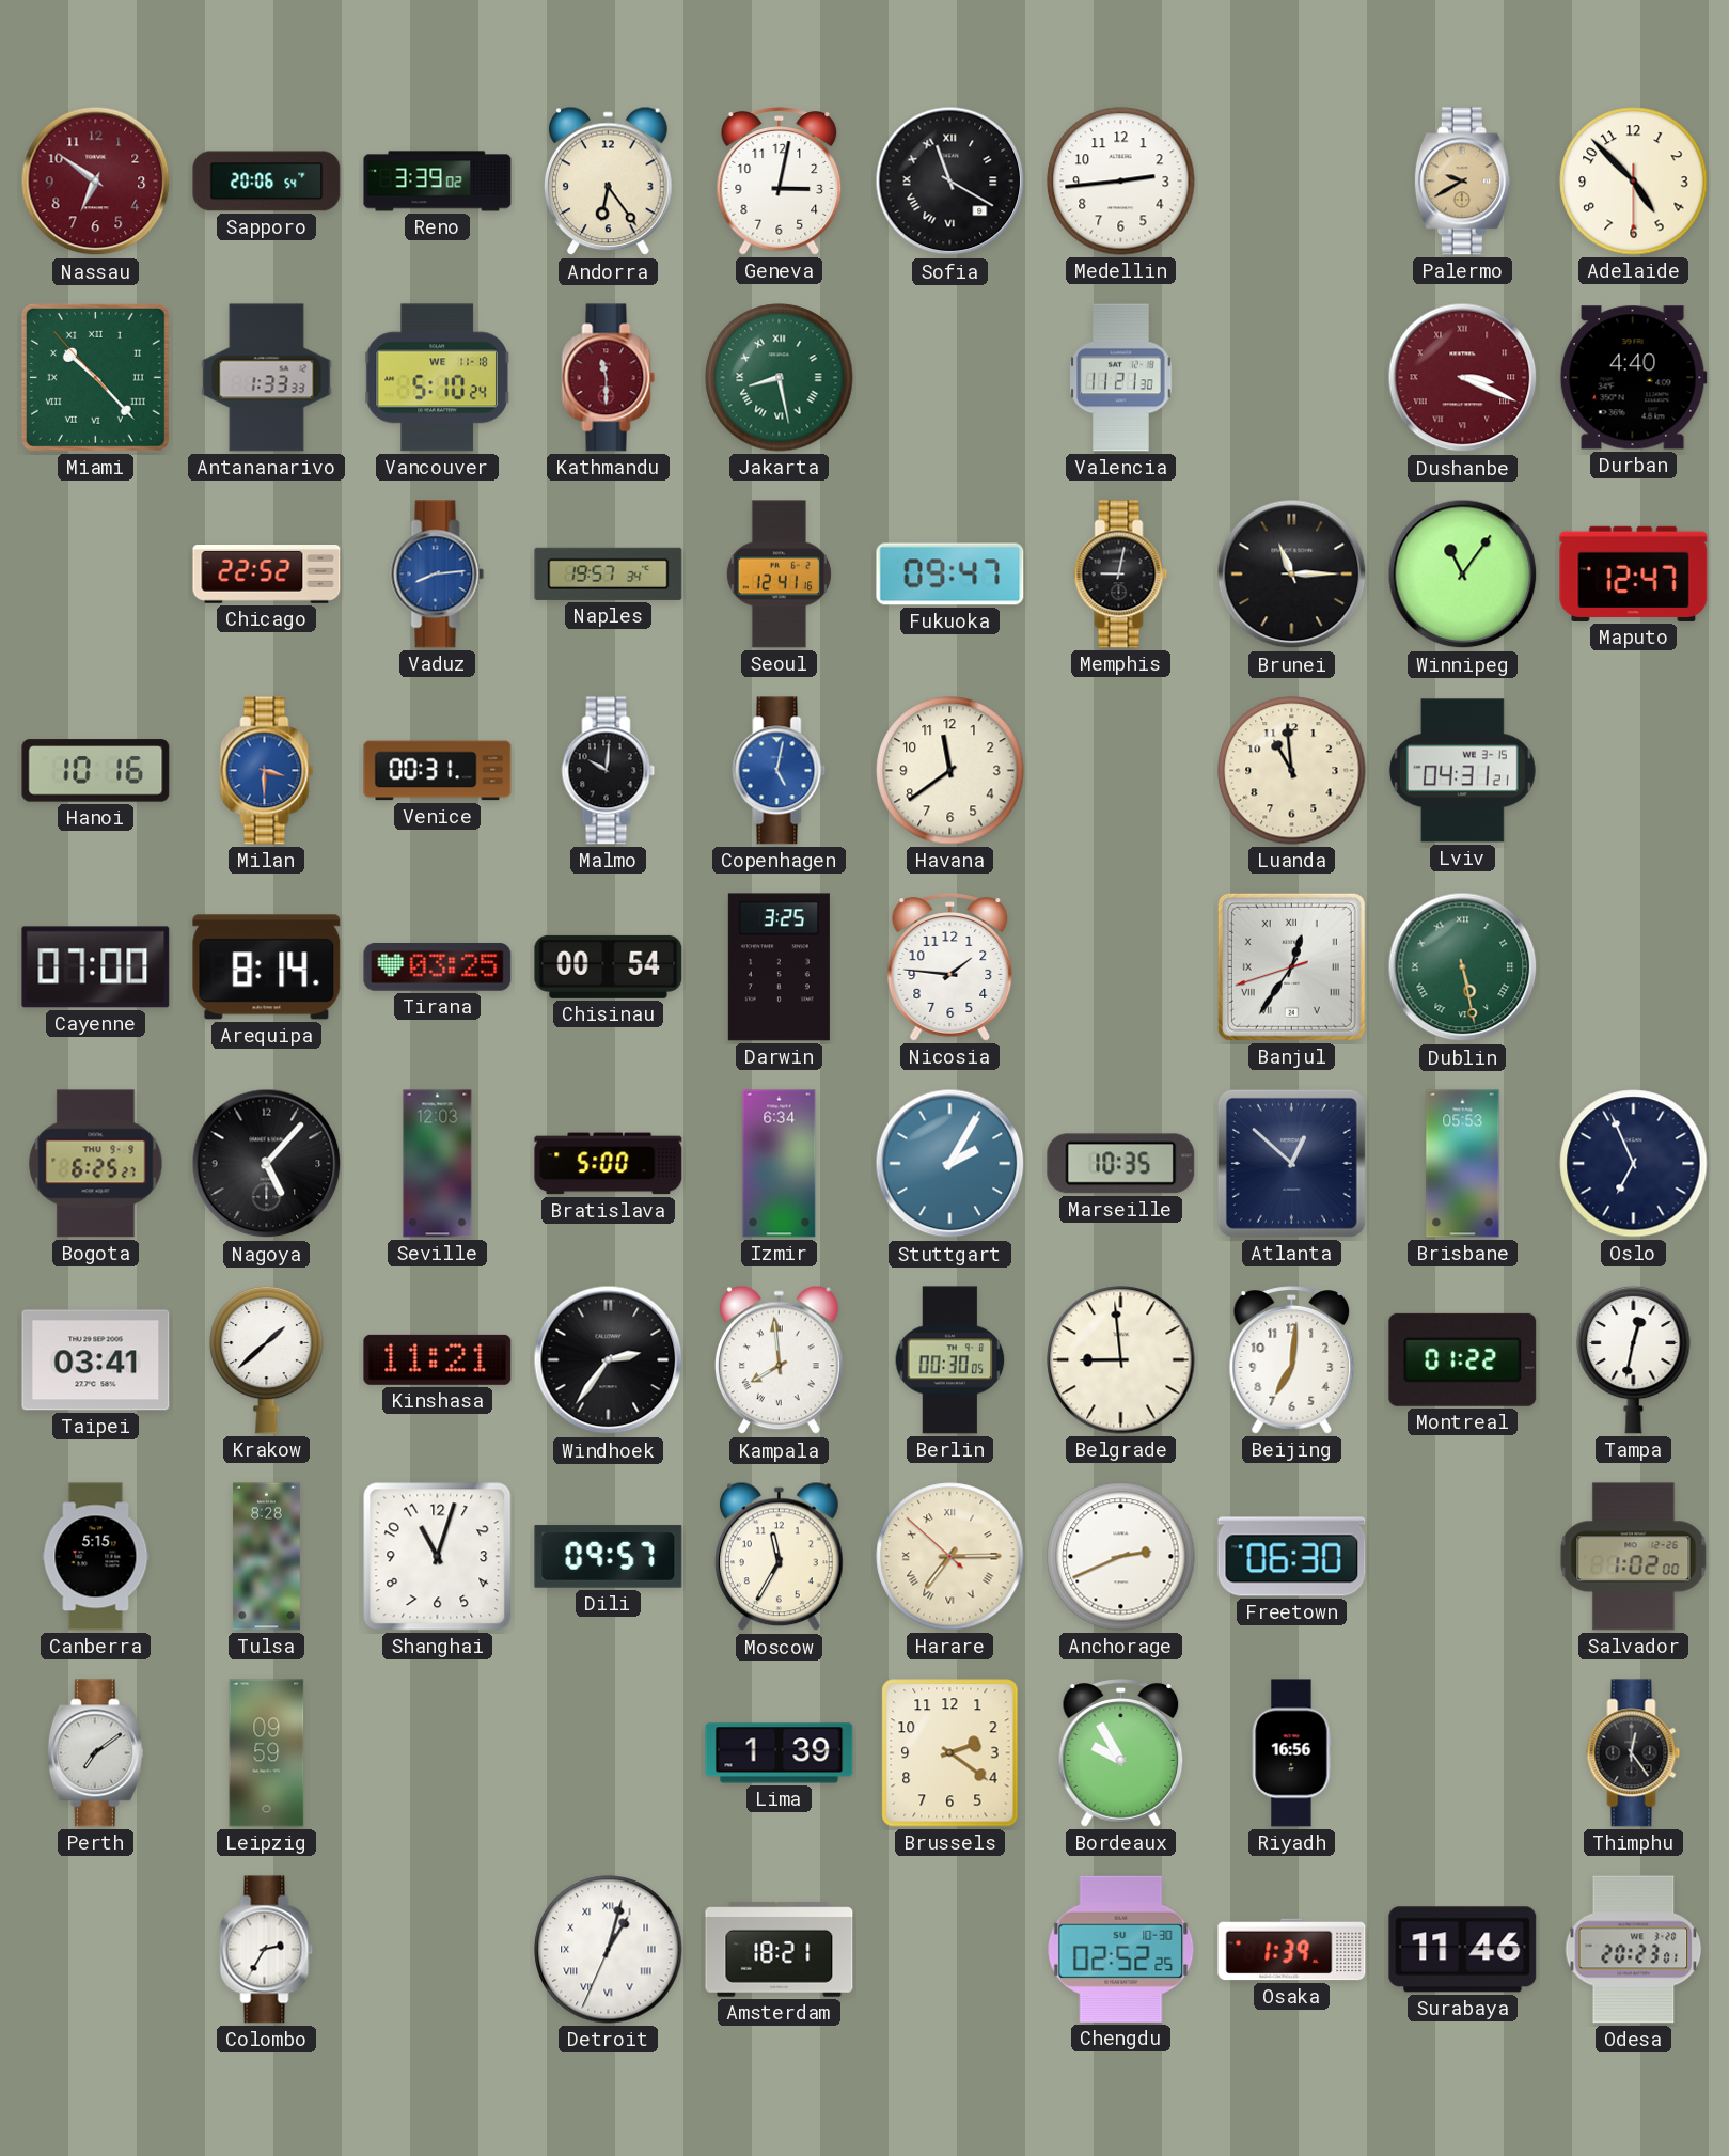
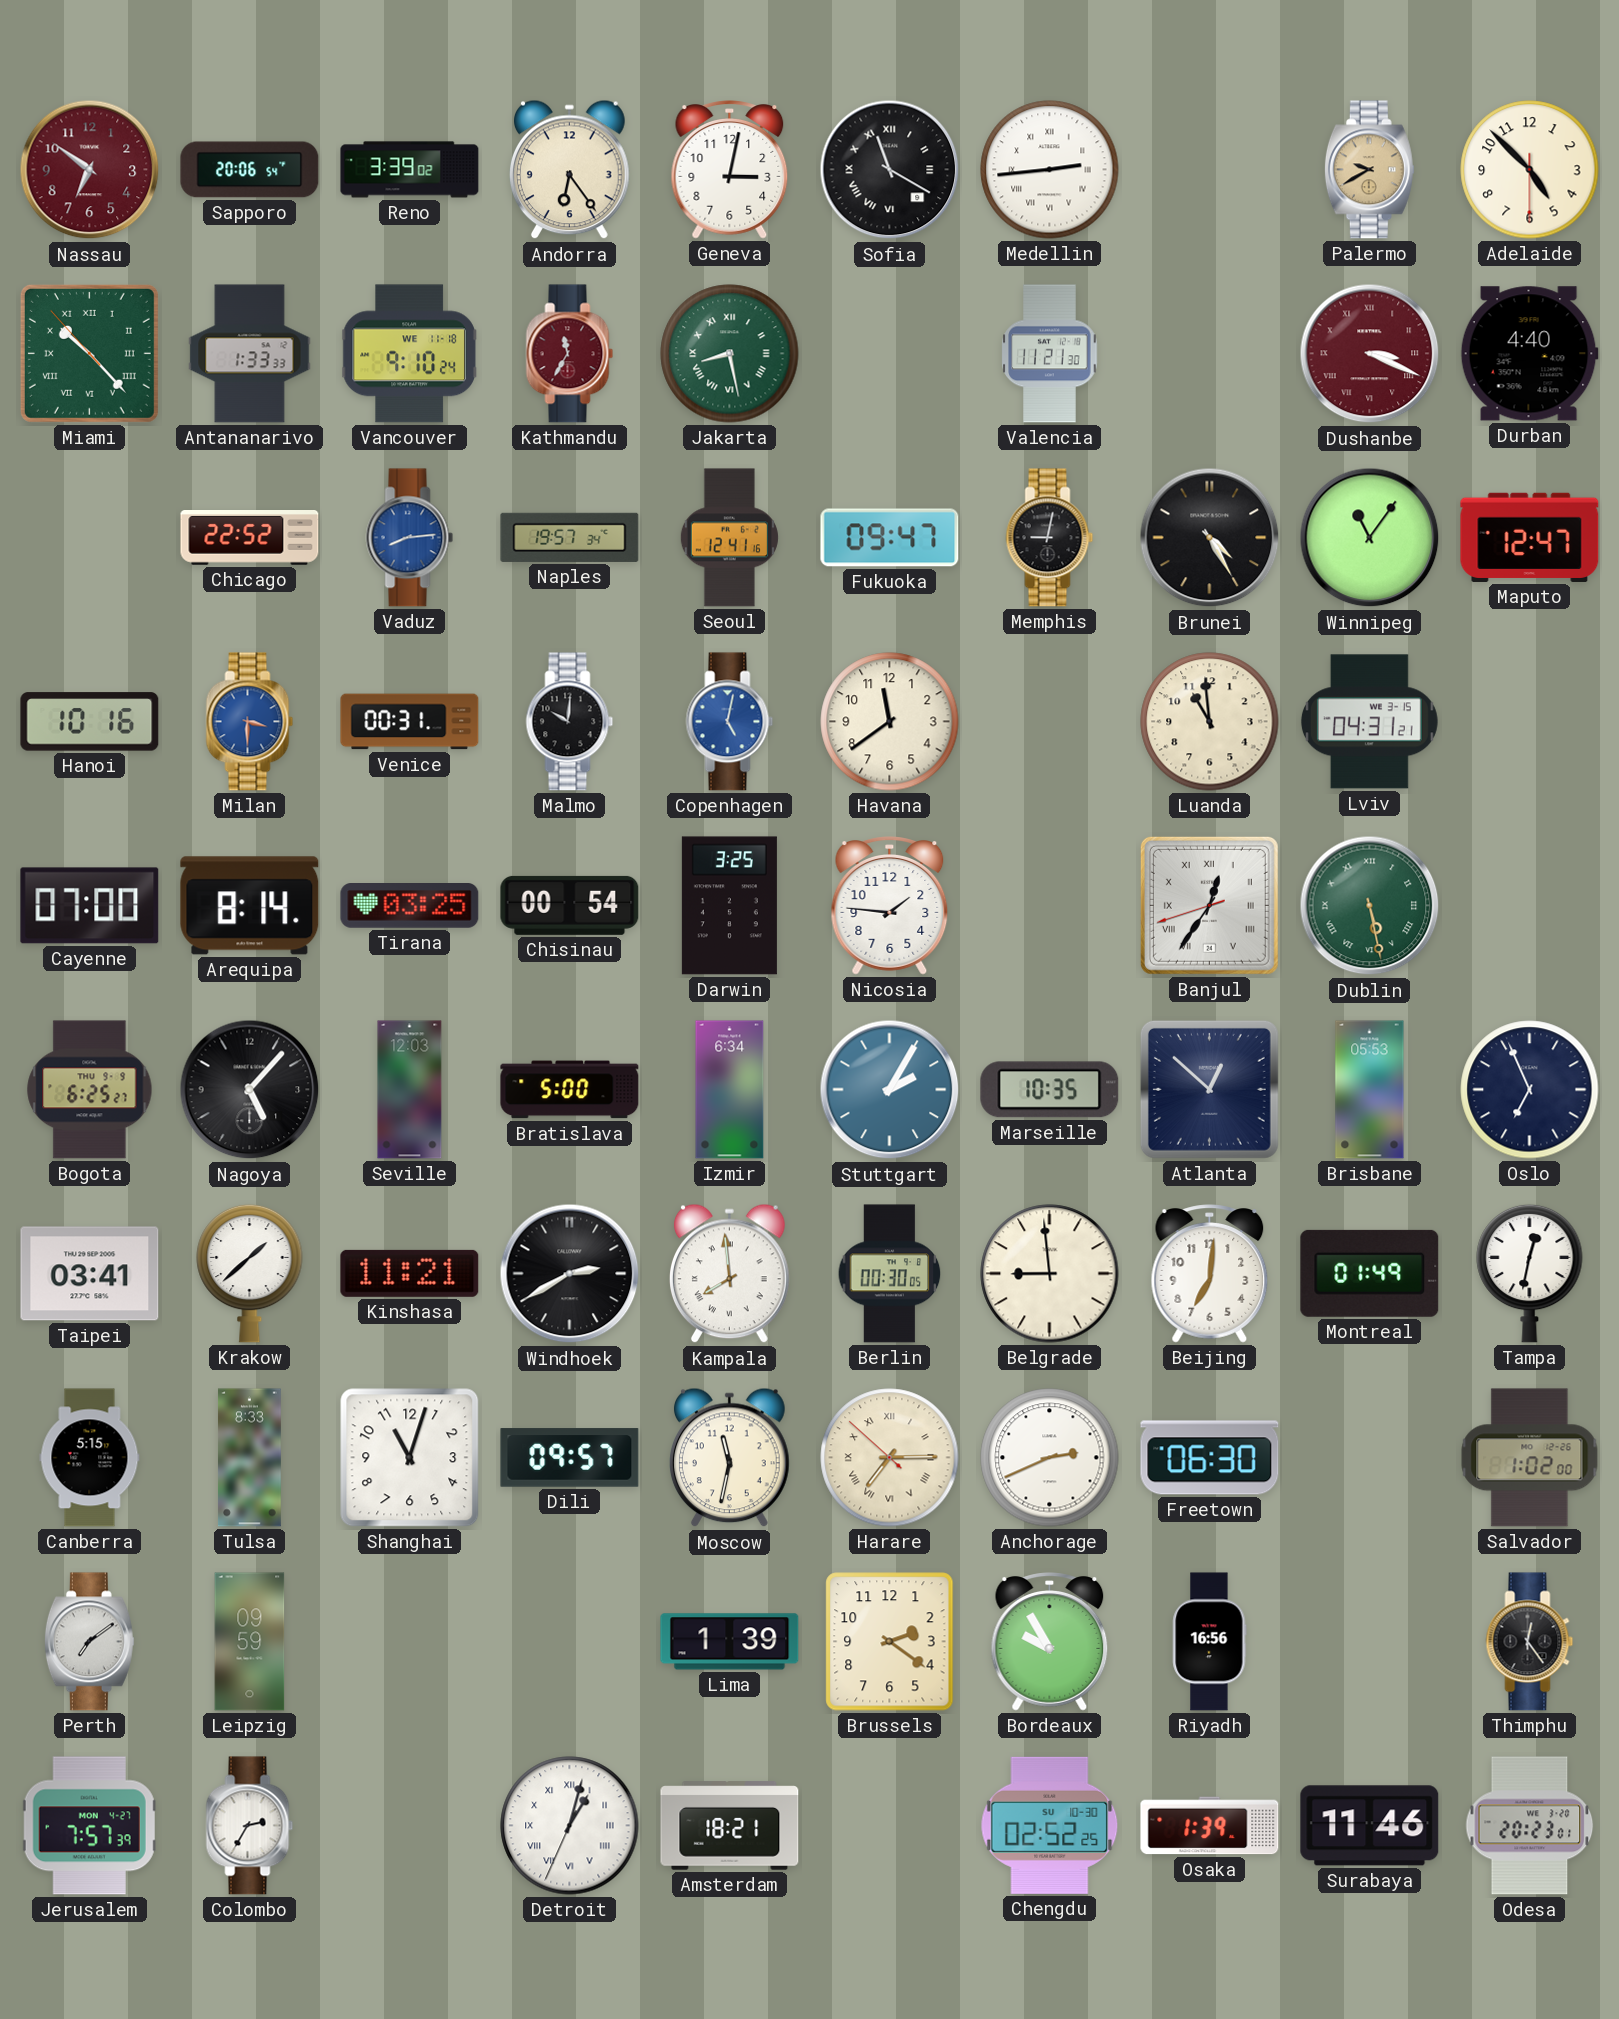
Medellin numerals: Arabic -> Roman
Vancouver: 5:10 -> 9:10
Kathmandu: 11:30 -> 11:35
Brunei: 11:15 -> 4:25
Windhoek: 2:36 -> 2:40
Montreal: 01:22 -> 01:49
Tulsa: 8:28 -> 8:33
Moscow: 11:35 -> 11:32
Jerusalem: none -> 7:57
